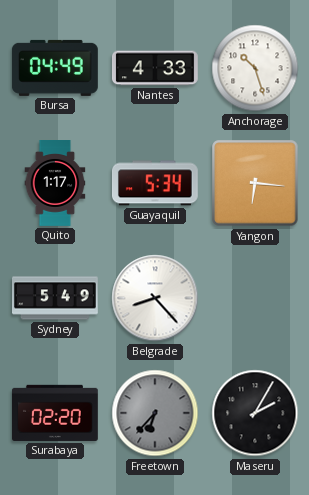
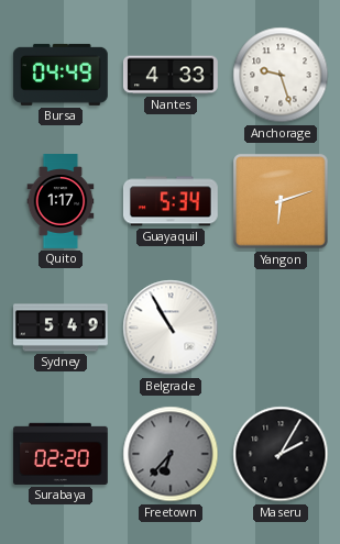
Anchorage: 10:27 -> 9:27
Yangon: 6:16 -> 6:12
Belgrade: 8:23 -> 10:55
